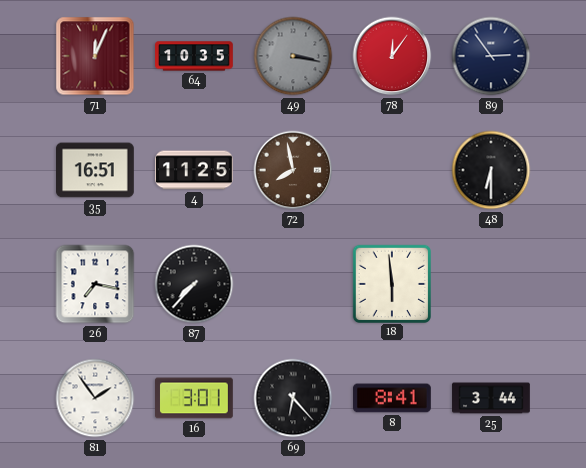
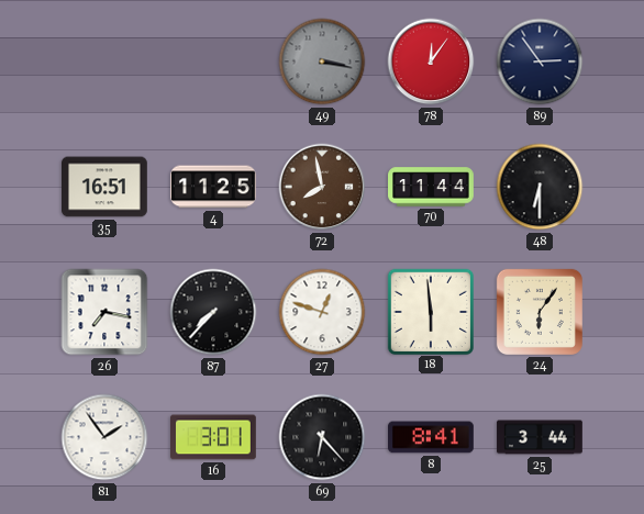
71: 12:04 -> none
64: 10:35 -> none
70: none -> 11:44
27: none -> 12:48
24: none -> 6:06
